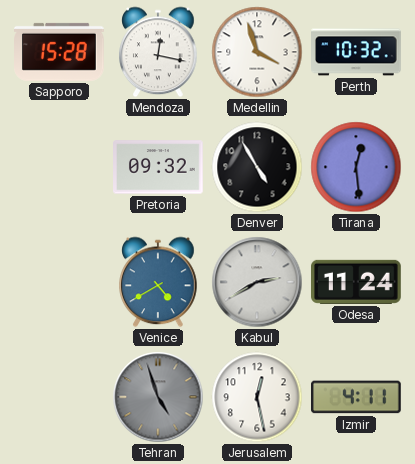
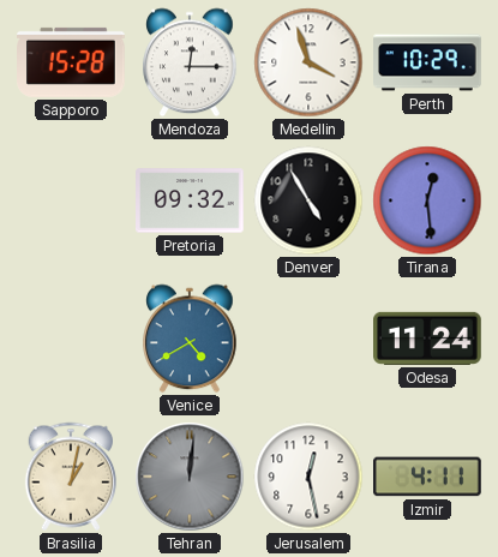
Mendoza: 12:17 -> 12:15
Perth: 10:32 -> 10:29
Kabul: 2:40 -> none
Brasilia: none -> 1:02
Tehran: 4:57 -> 12:01
